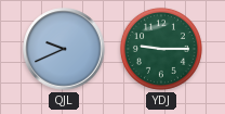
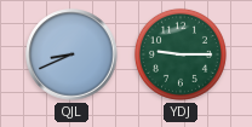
QJL: 9:41 -> 8:41
